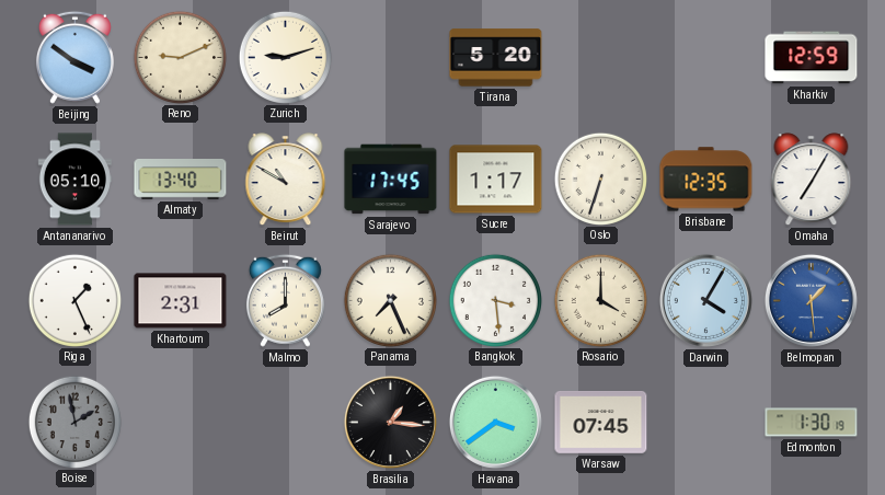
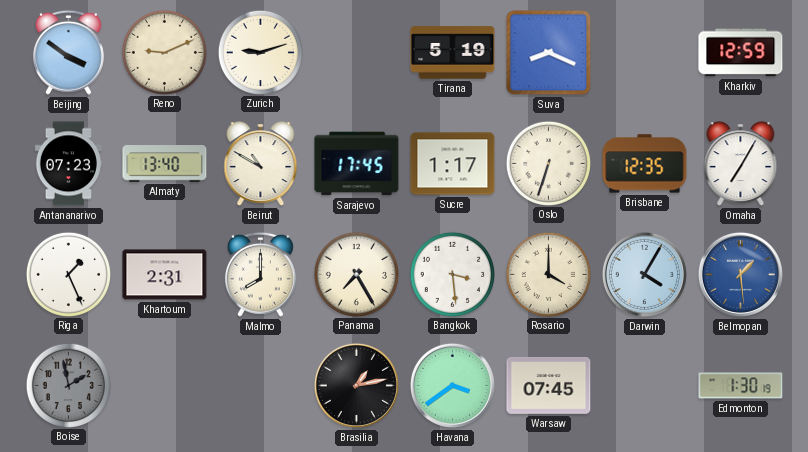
Tirana: 5:20 -> 5:19
Suva: none -> 8:19
Antananarivo: 05:10 -> 07:23
Panama: 7:26 -> 7:25
Brasilia: 1:16 -> 1:13
